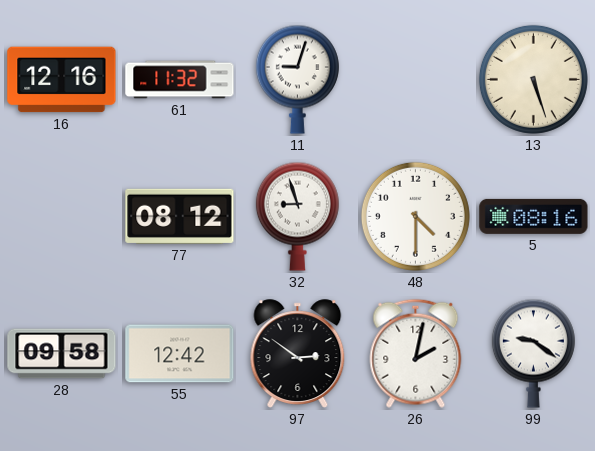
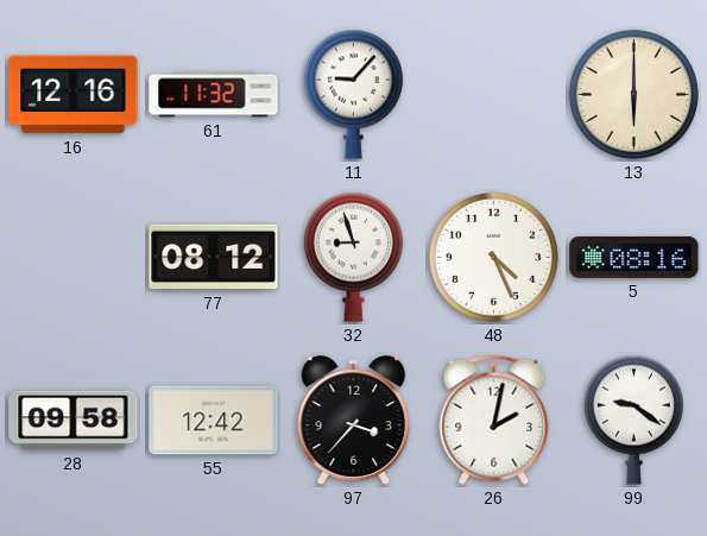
11: 9:03 -> 9:07
13: 5:27 -> 6:00
48: 4:30 -> 4:26
97: 2:51 -> 3:37
